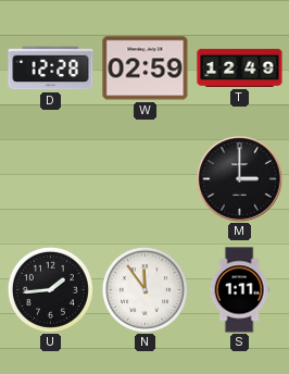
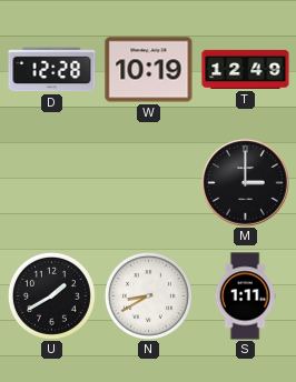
W: 02:59 -> 10:19
U: 1:44 -> 1:40
N: 11:54 -> 8:40
